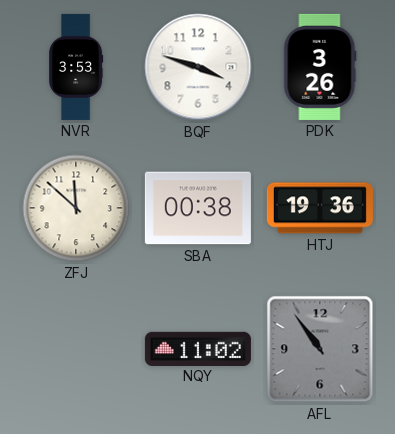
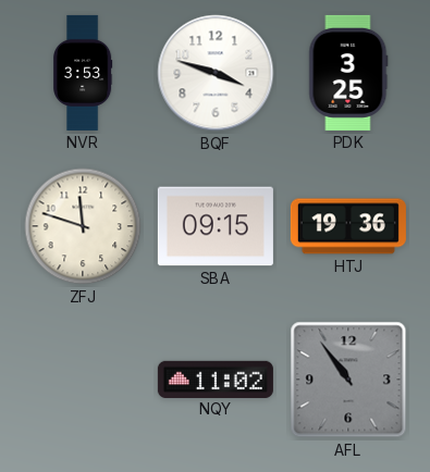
PDK: 3:26 -> 3:25
ZFJ: 11:52 -> 11:48
SBA: 00:38 -> 09:15
